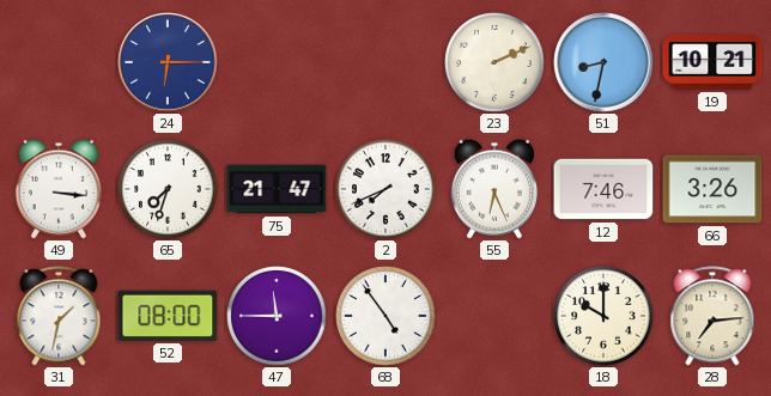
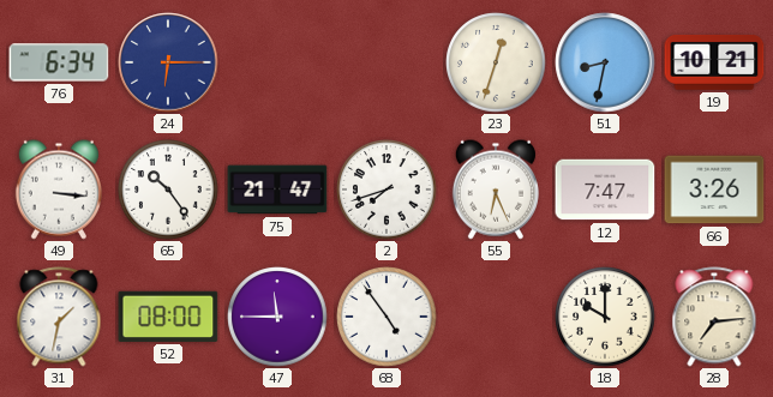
76: none -> 6:34
23: 2:11 -> 12:33
65: 7:33 -> 10:24
2: 7:41 -> 7:42
12: 7:46 -> 7:47
